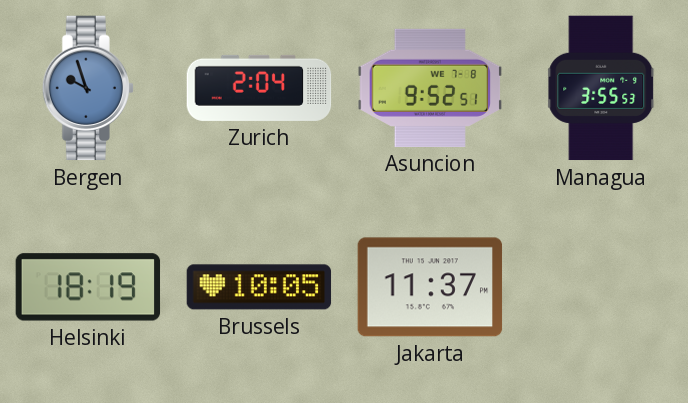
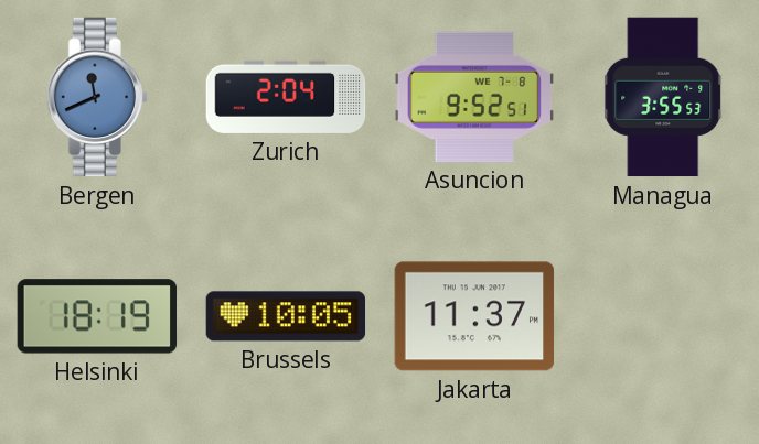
Bergen: 9:57 -> 11:41
